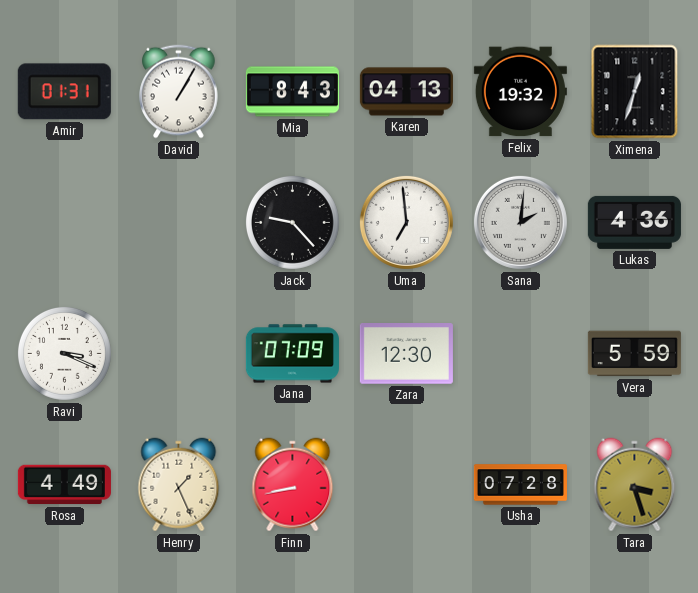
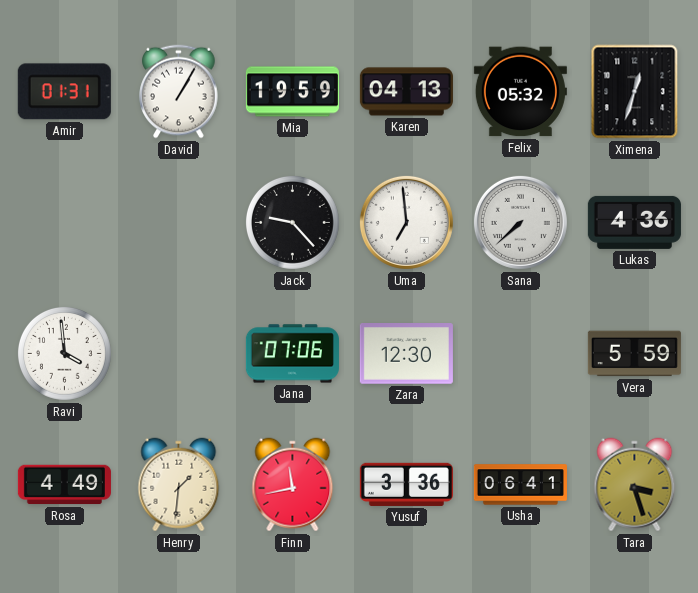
Mia: 8:43 -> 19:59
Felix: 19:32 -> 05:32
Sana: 2:01 -> 7:38
Ravi: 3:19 -> 3:59
Jana: 07:09 -> 07:06
Henry: 1:26 -> 1:31
Finn: 8:43 -> 11:43
Yusuf: none -> 3:36
Usha: 07:28 -> 06:41
